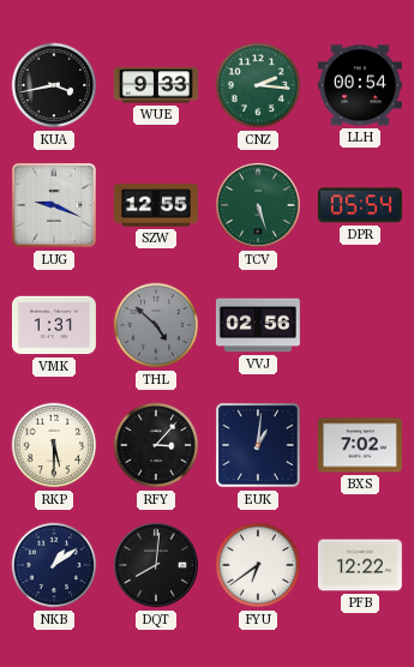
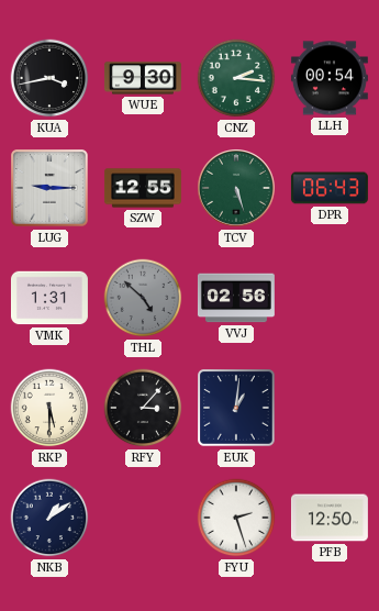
WUE: 9:33 -> 9:30
LUG: 9:19 -> 9:15
DPR: 05:54 -> 06:43
BXS: 7:02 -> none
DQT: 8:01 -> none
FYU: 6:39 -> 2:27
PFB: 12:22 -> 12:50
